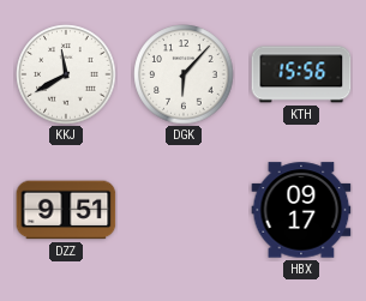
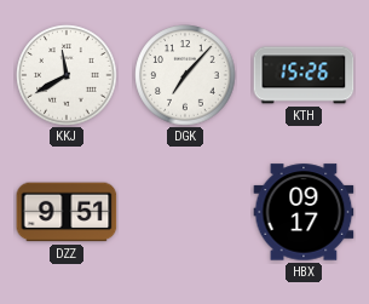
DGK: 6:07 -> 7:07
KTH: 15:56 -> 15:26
